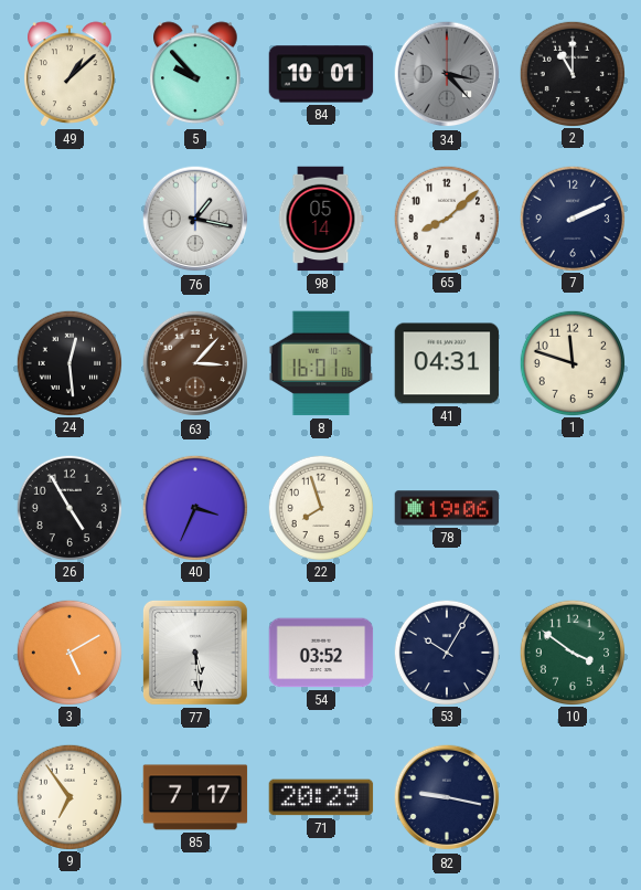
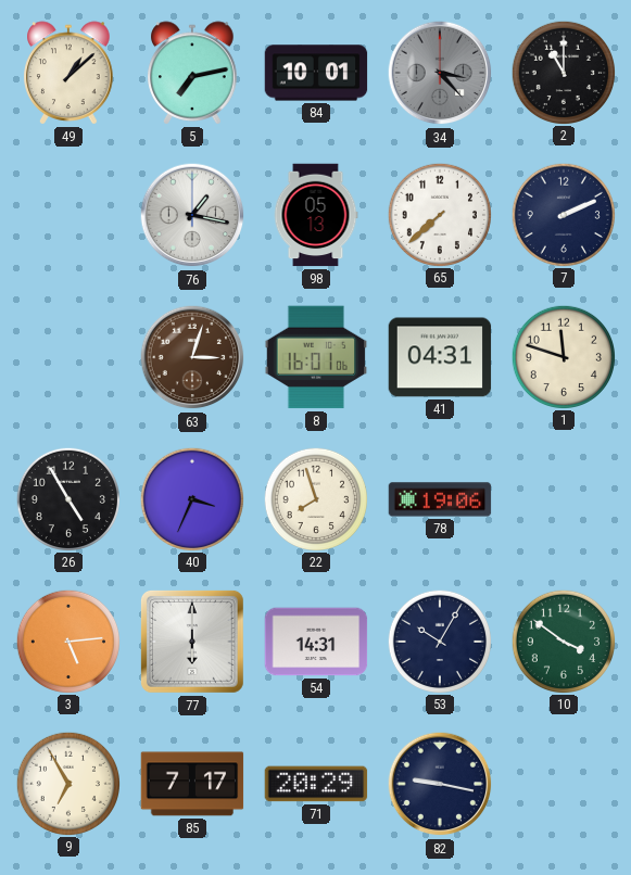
5: 9:53 -> 7:13
98: 05:14 -> 05:13
65: 8:08 -> 7:38
24: 12:29 -> none
63: 3:07 -> 3:03
3: 5:10 -> 5:14
77: 5:29 -> 6:00
54: 03:52 -> 14:31
9: 6:54 -> 6:55
